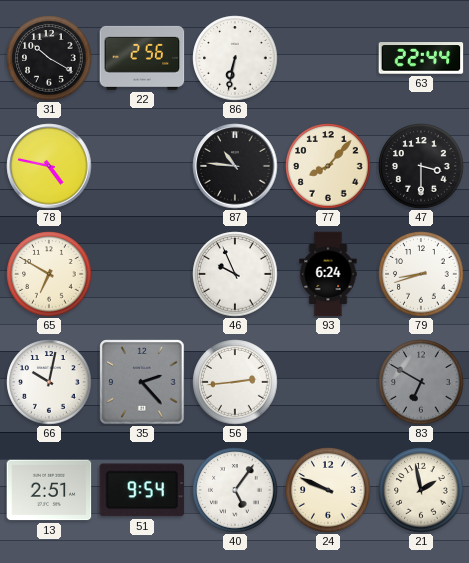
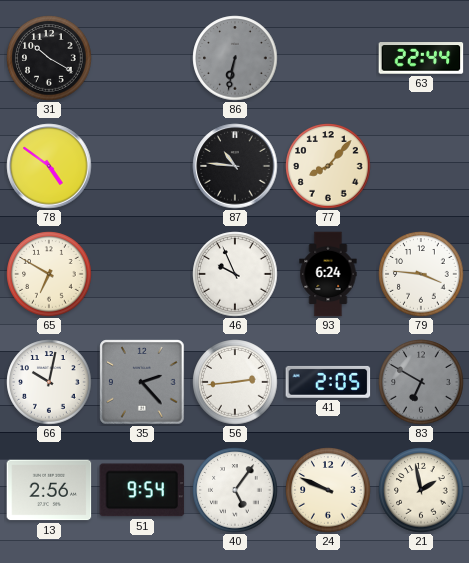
22: 2:56 -> none
86 dial: white -> grey
78: 4:47 -> 4:51
47: 3:30 -> none
79: 8:42 -> 3:46
41: none -> 2:05
13: 2:51 -> 2:56
